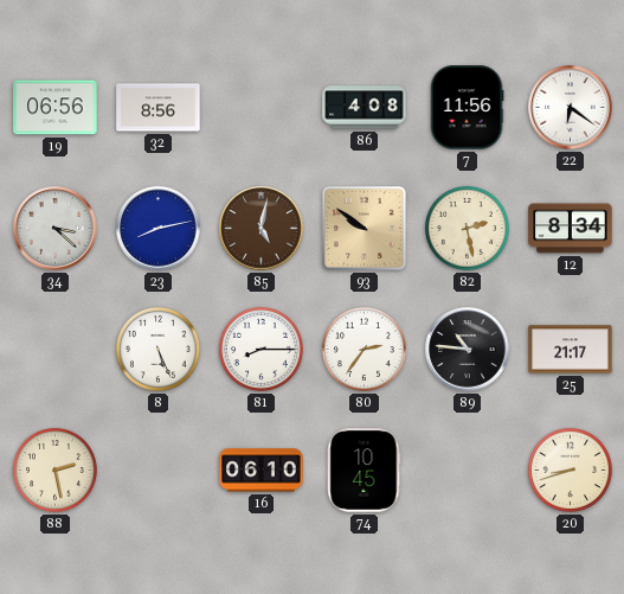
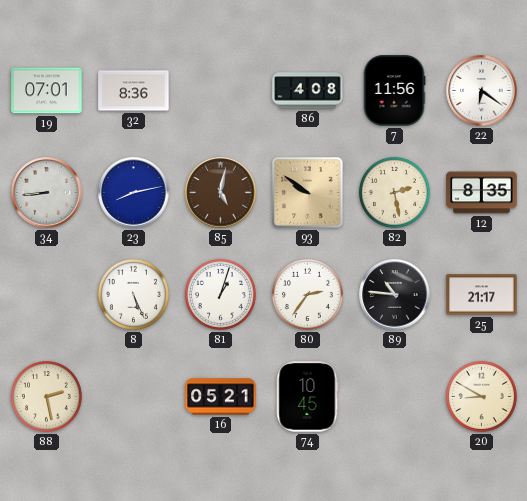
19: 06:56 -> 07:01
32: 8:56 -> 8:36
34: 3:22 -> 8:44
12: 8:34 -> 8:35
81: 8:15 -> 1:03
16: 06:10 -> 05:21
20: 8:42 -> 8:50
